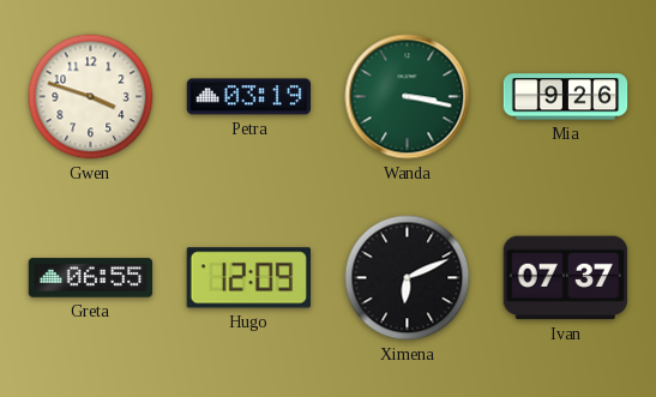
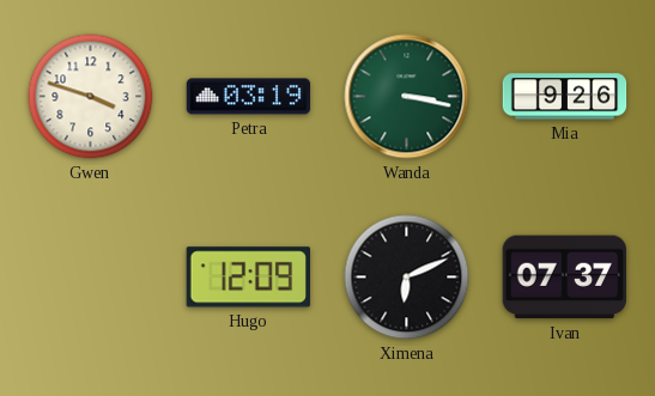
Greta: 06:55 -> none
